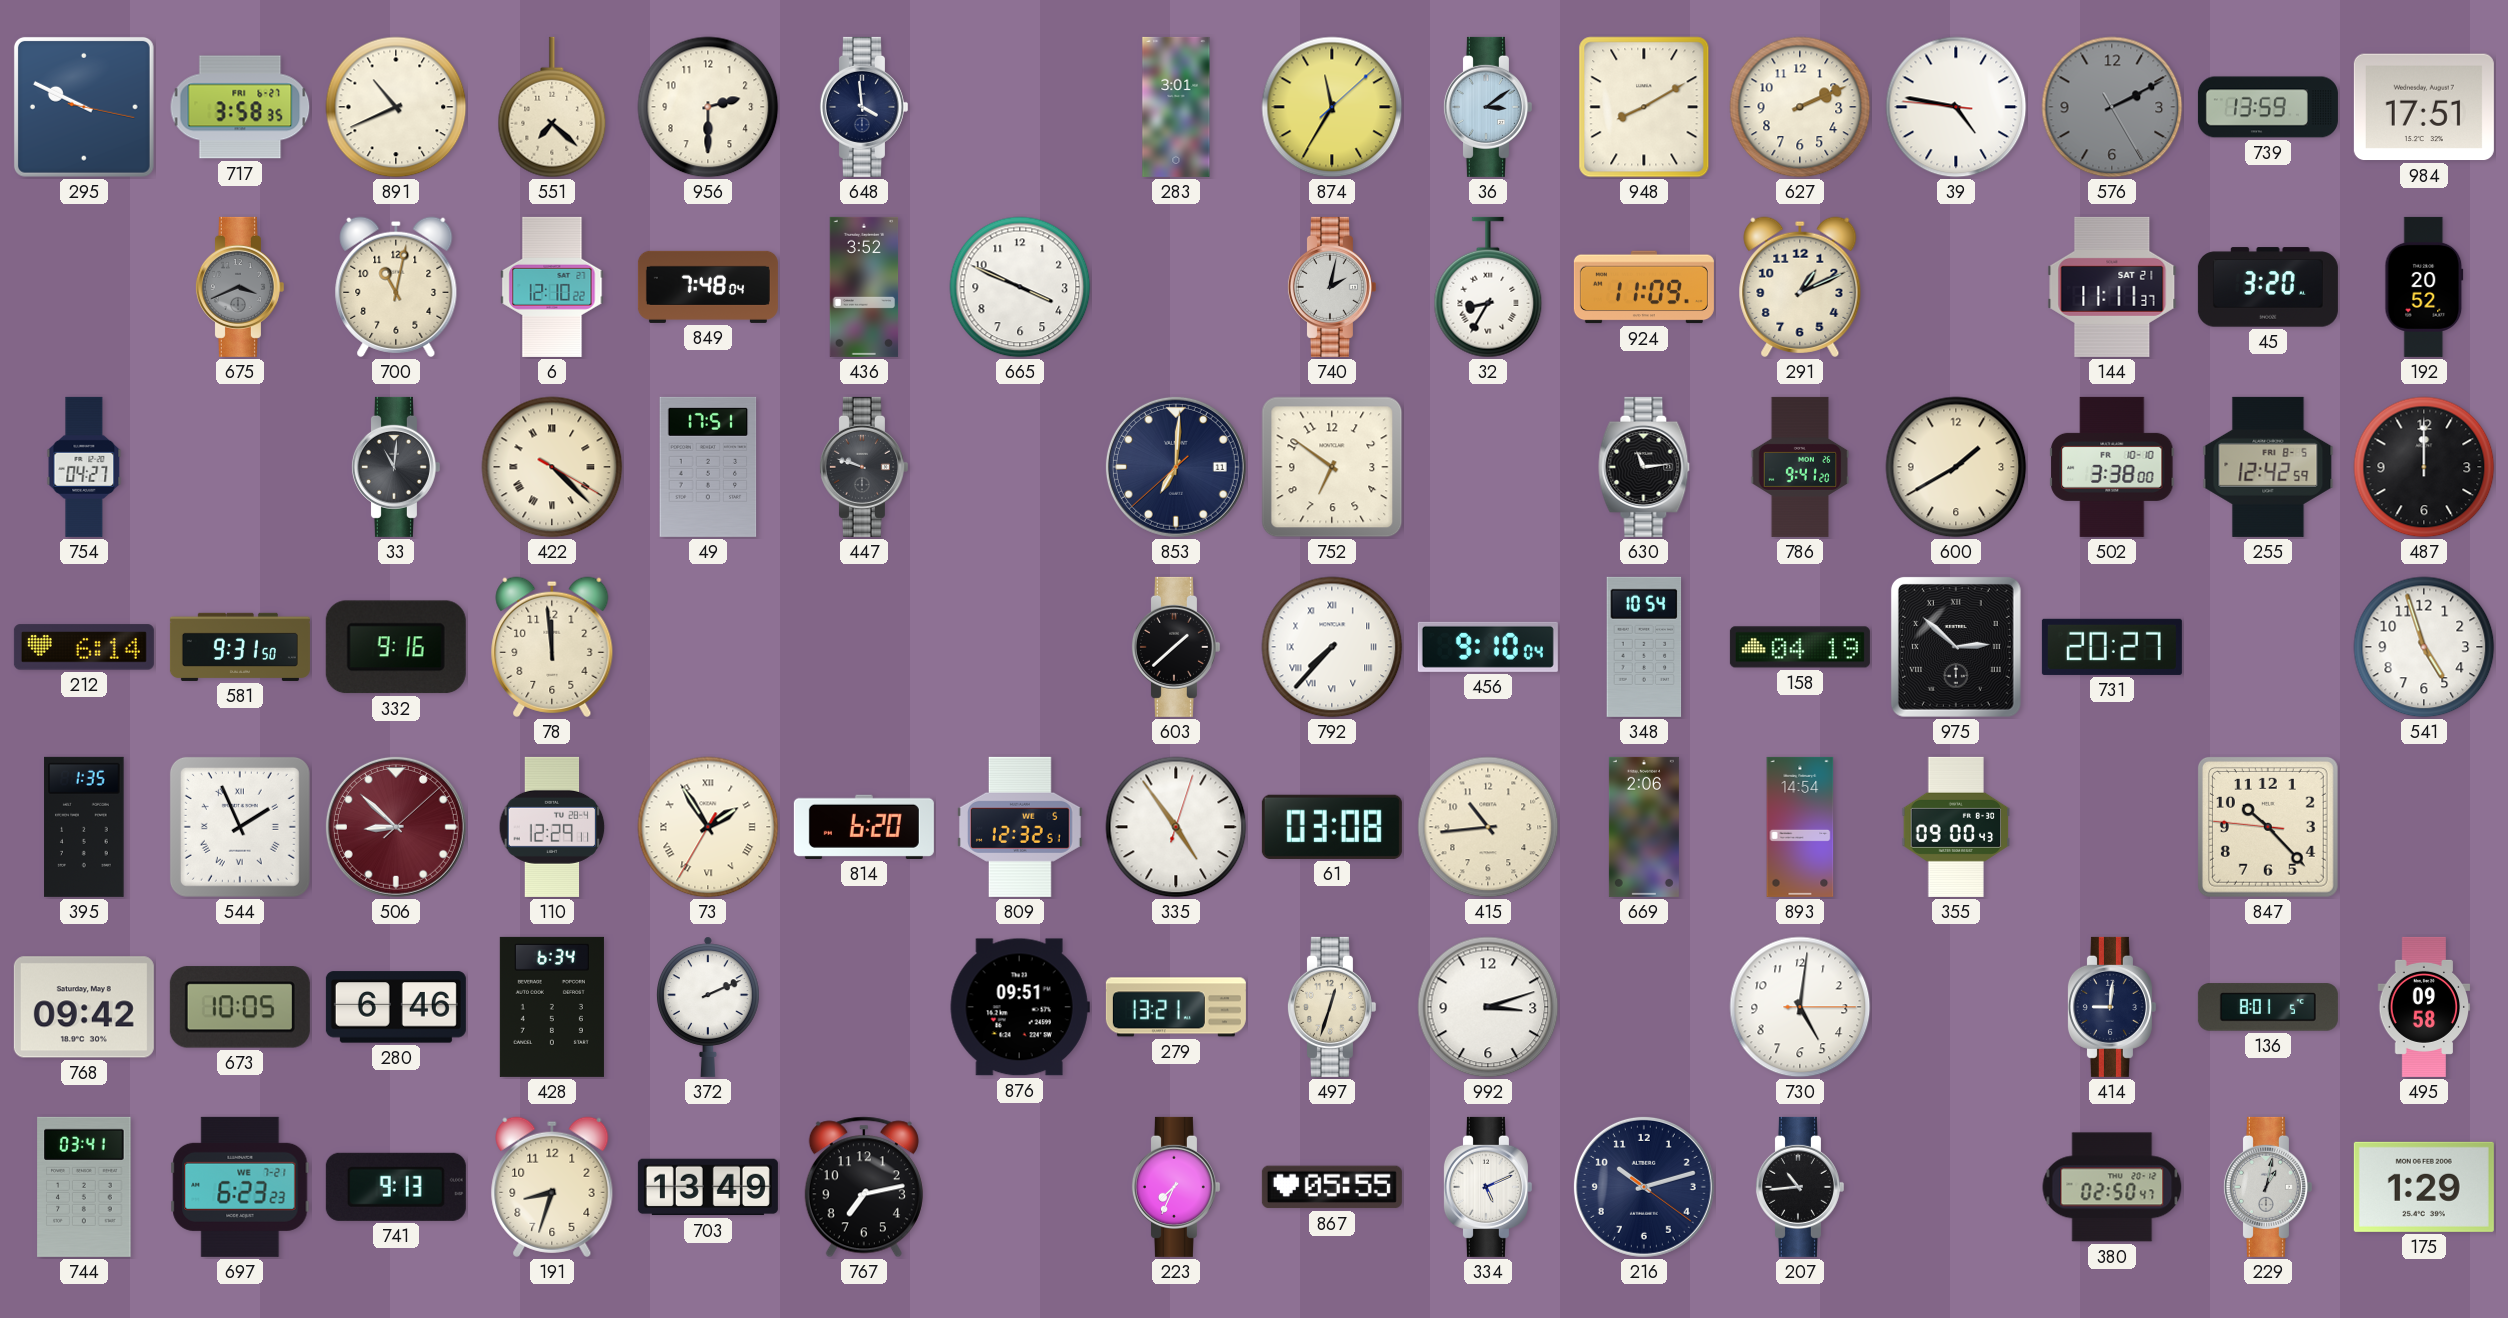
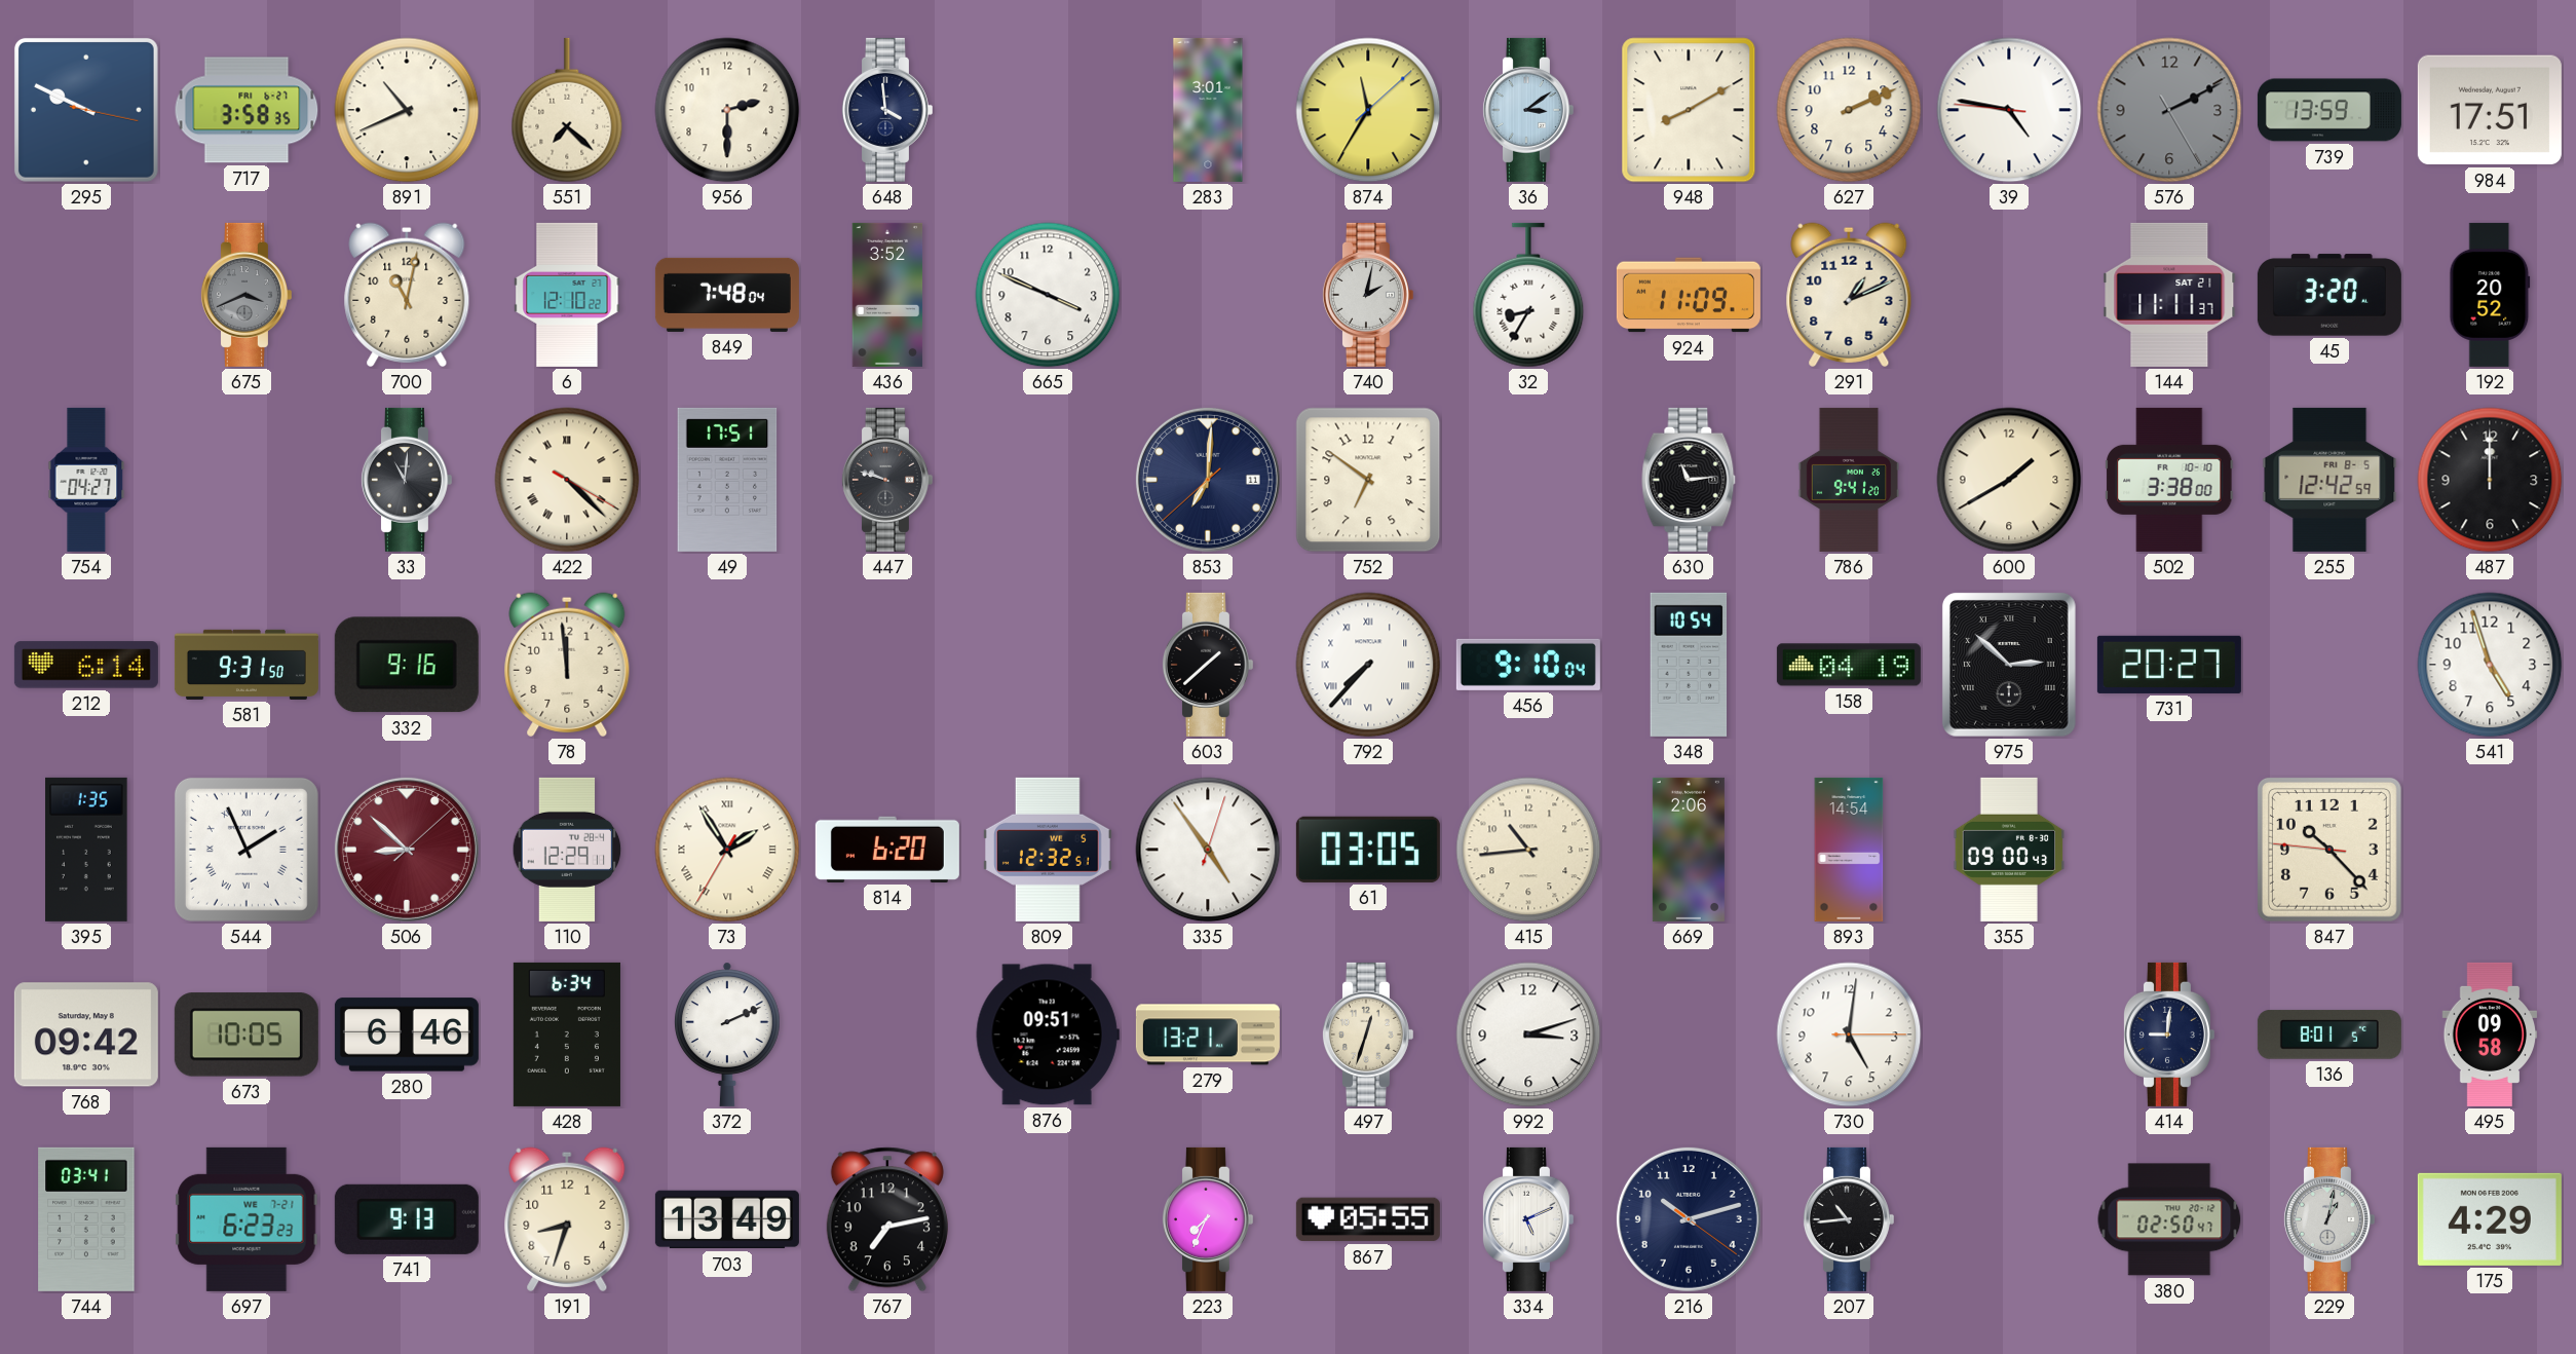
61: 03:08 -> 03:05
175: 1:29 -> 4:29
